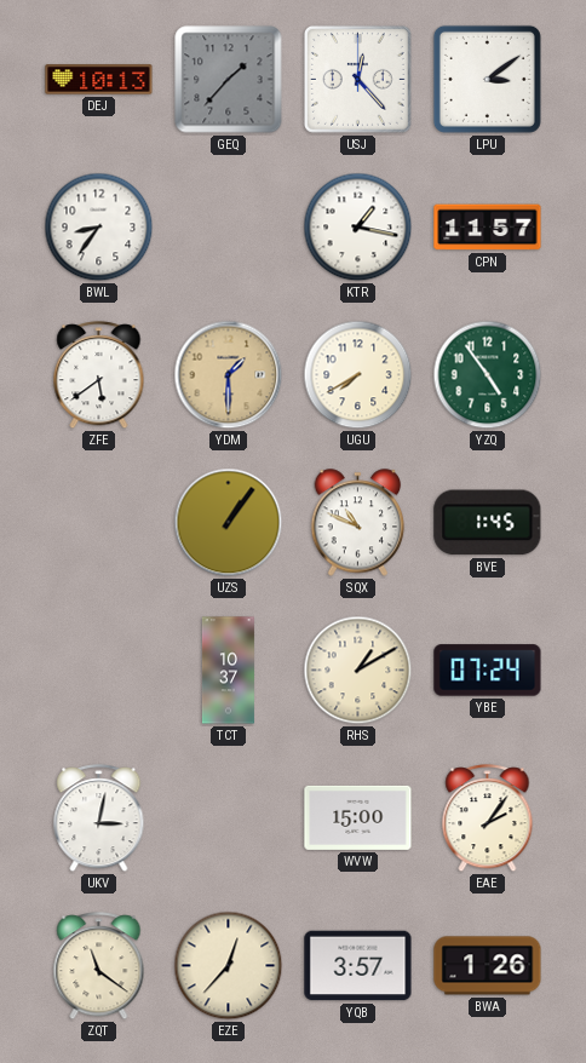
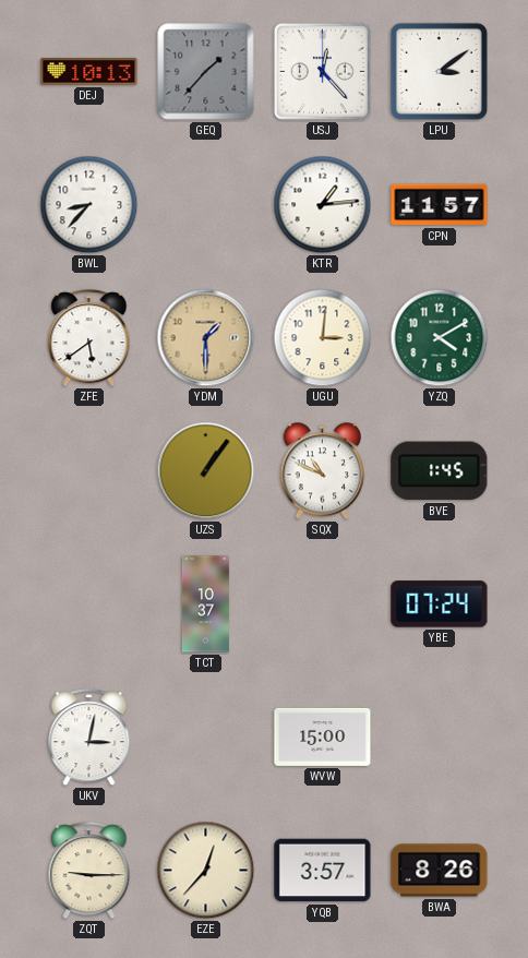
BWL: 8:36 -> 8:37
KTR: 1:17 -> 1:14
UGU: 7:40 -> 3:01
YZQ: 4:54 -> 4:10
RHS: 1:10 -> none
EAE: 2:06 -> none
ZQT: 11:21 -> 9:15
BWA: 1:26 -> 8:26
